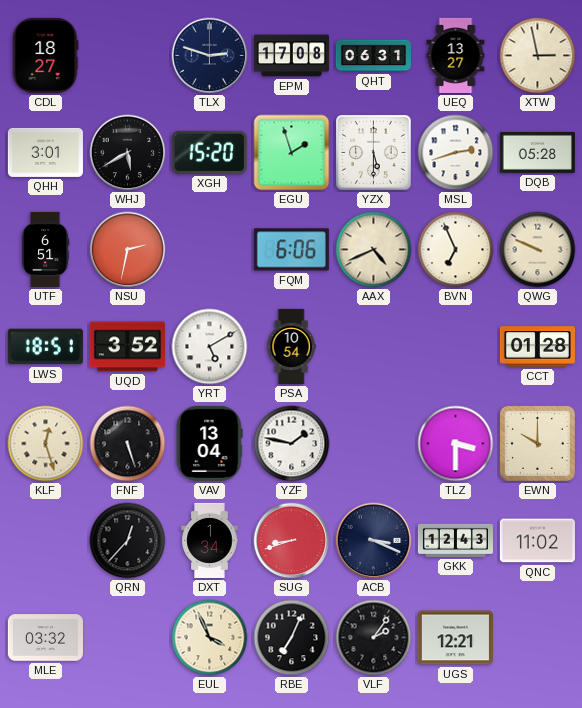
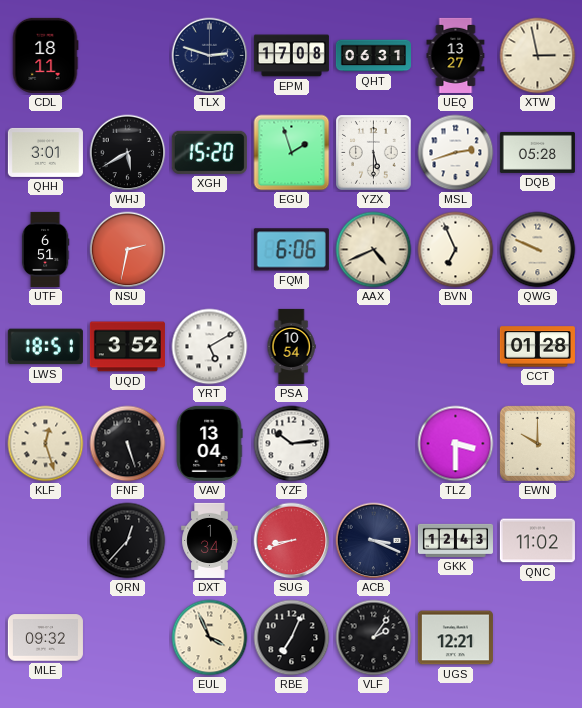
CDL: 18:27 -> 18:11
YZF: 1:47 -> 10:14
MLE: 03:32 -> 09:32
